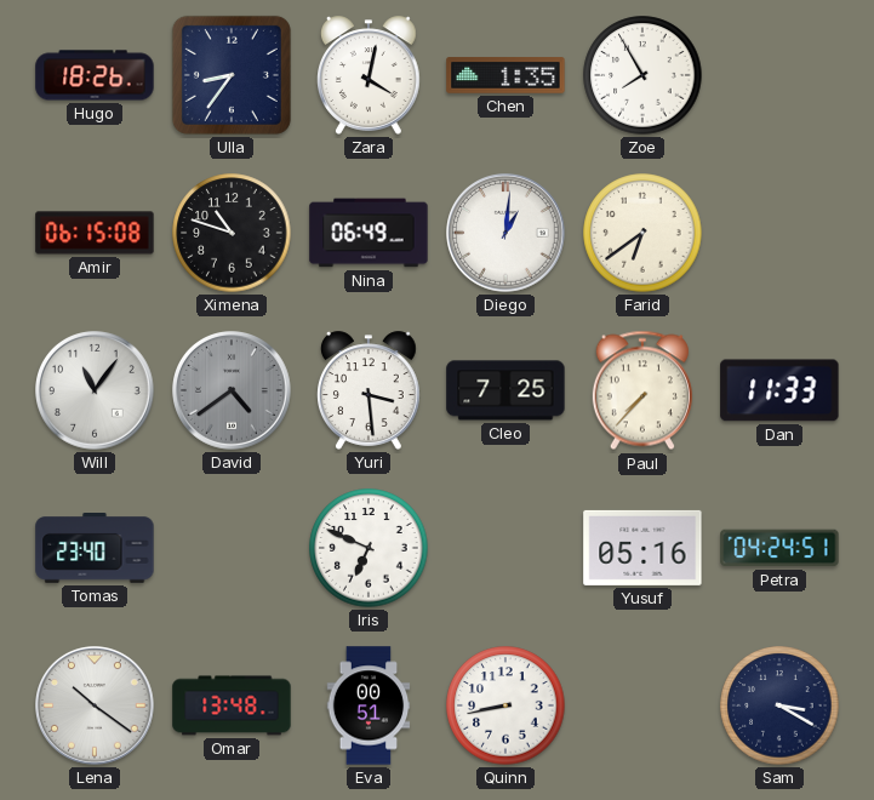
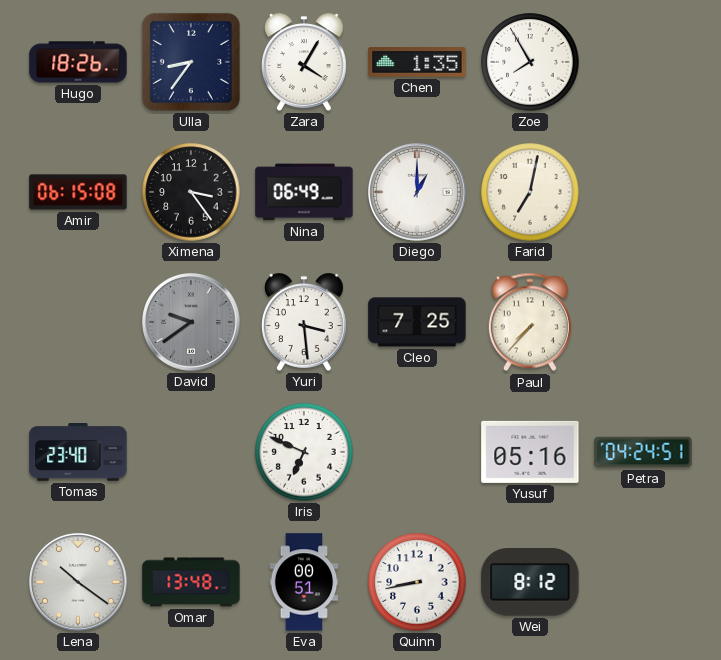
Zara: 4:02 -> 4:05
Ximena: 10:48 -> 3:24
Diego: 1:01 -> 1:00
Farid: 6:39 -> 7:02
Will: 11:06 -> none
David: 4:39 -> 9:39
Dan: 11:33 -> none
Wei: none -> 8:12
Sam: 3:20 -> none
